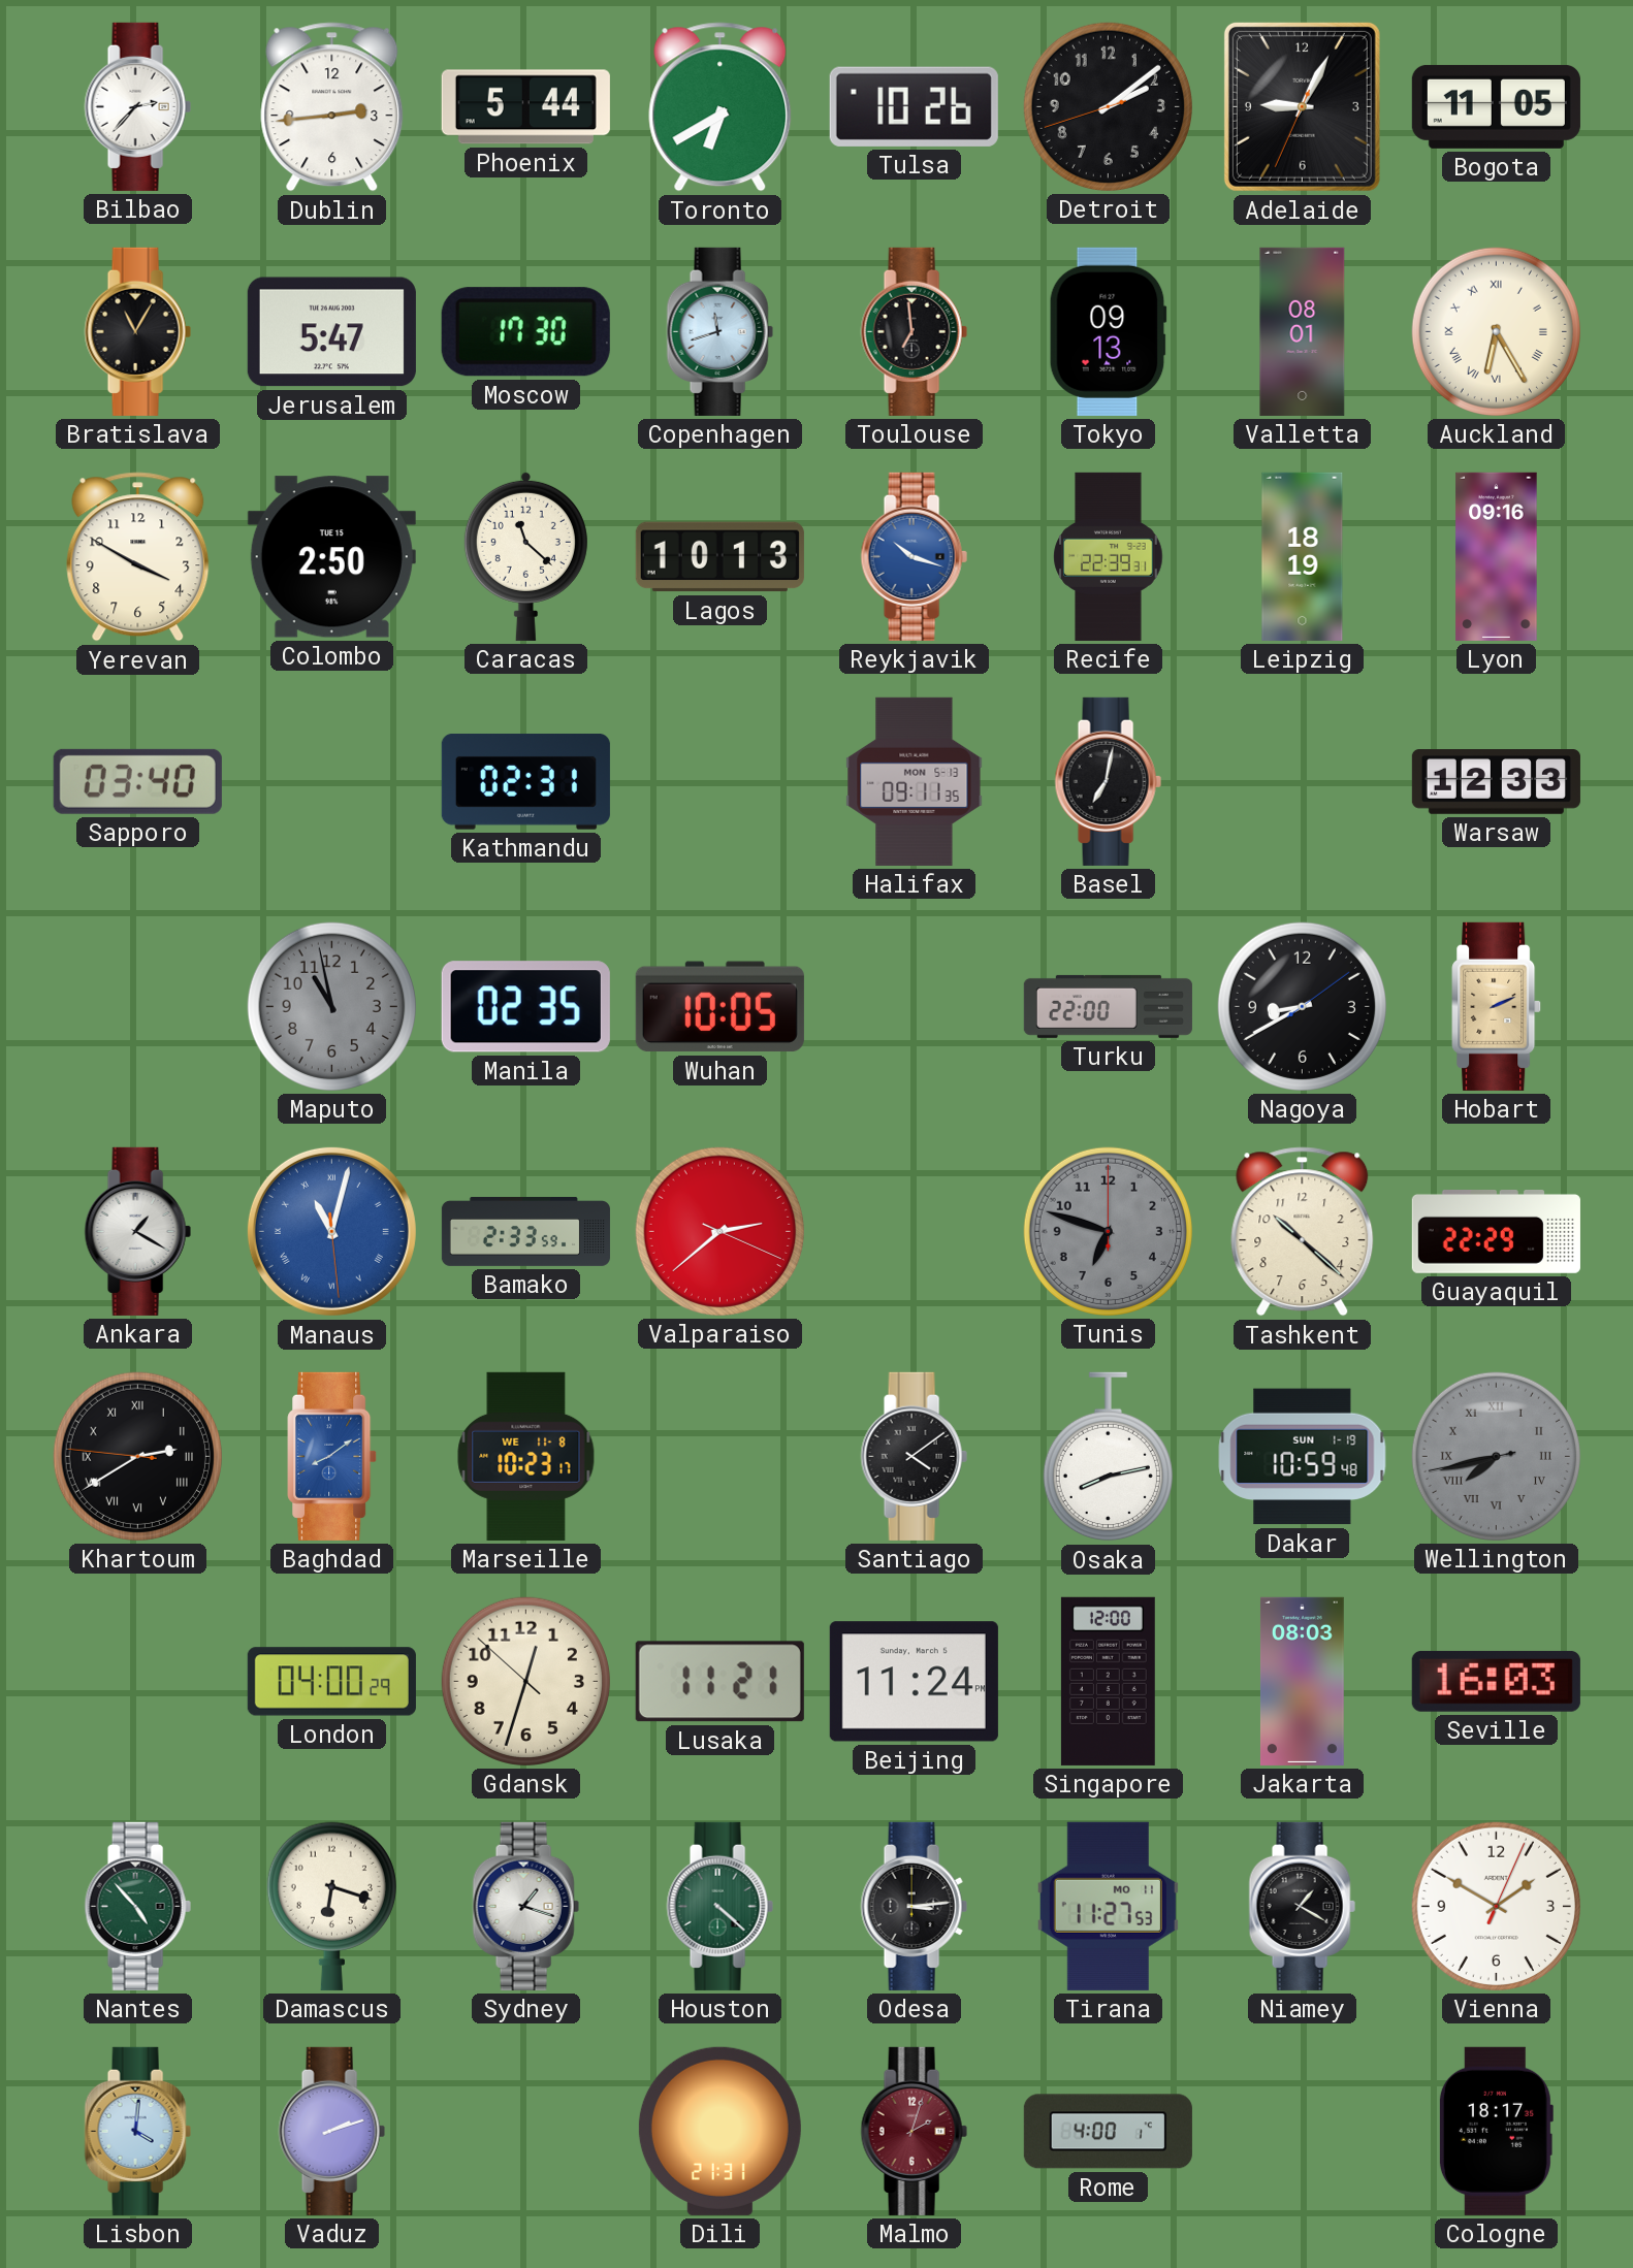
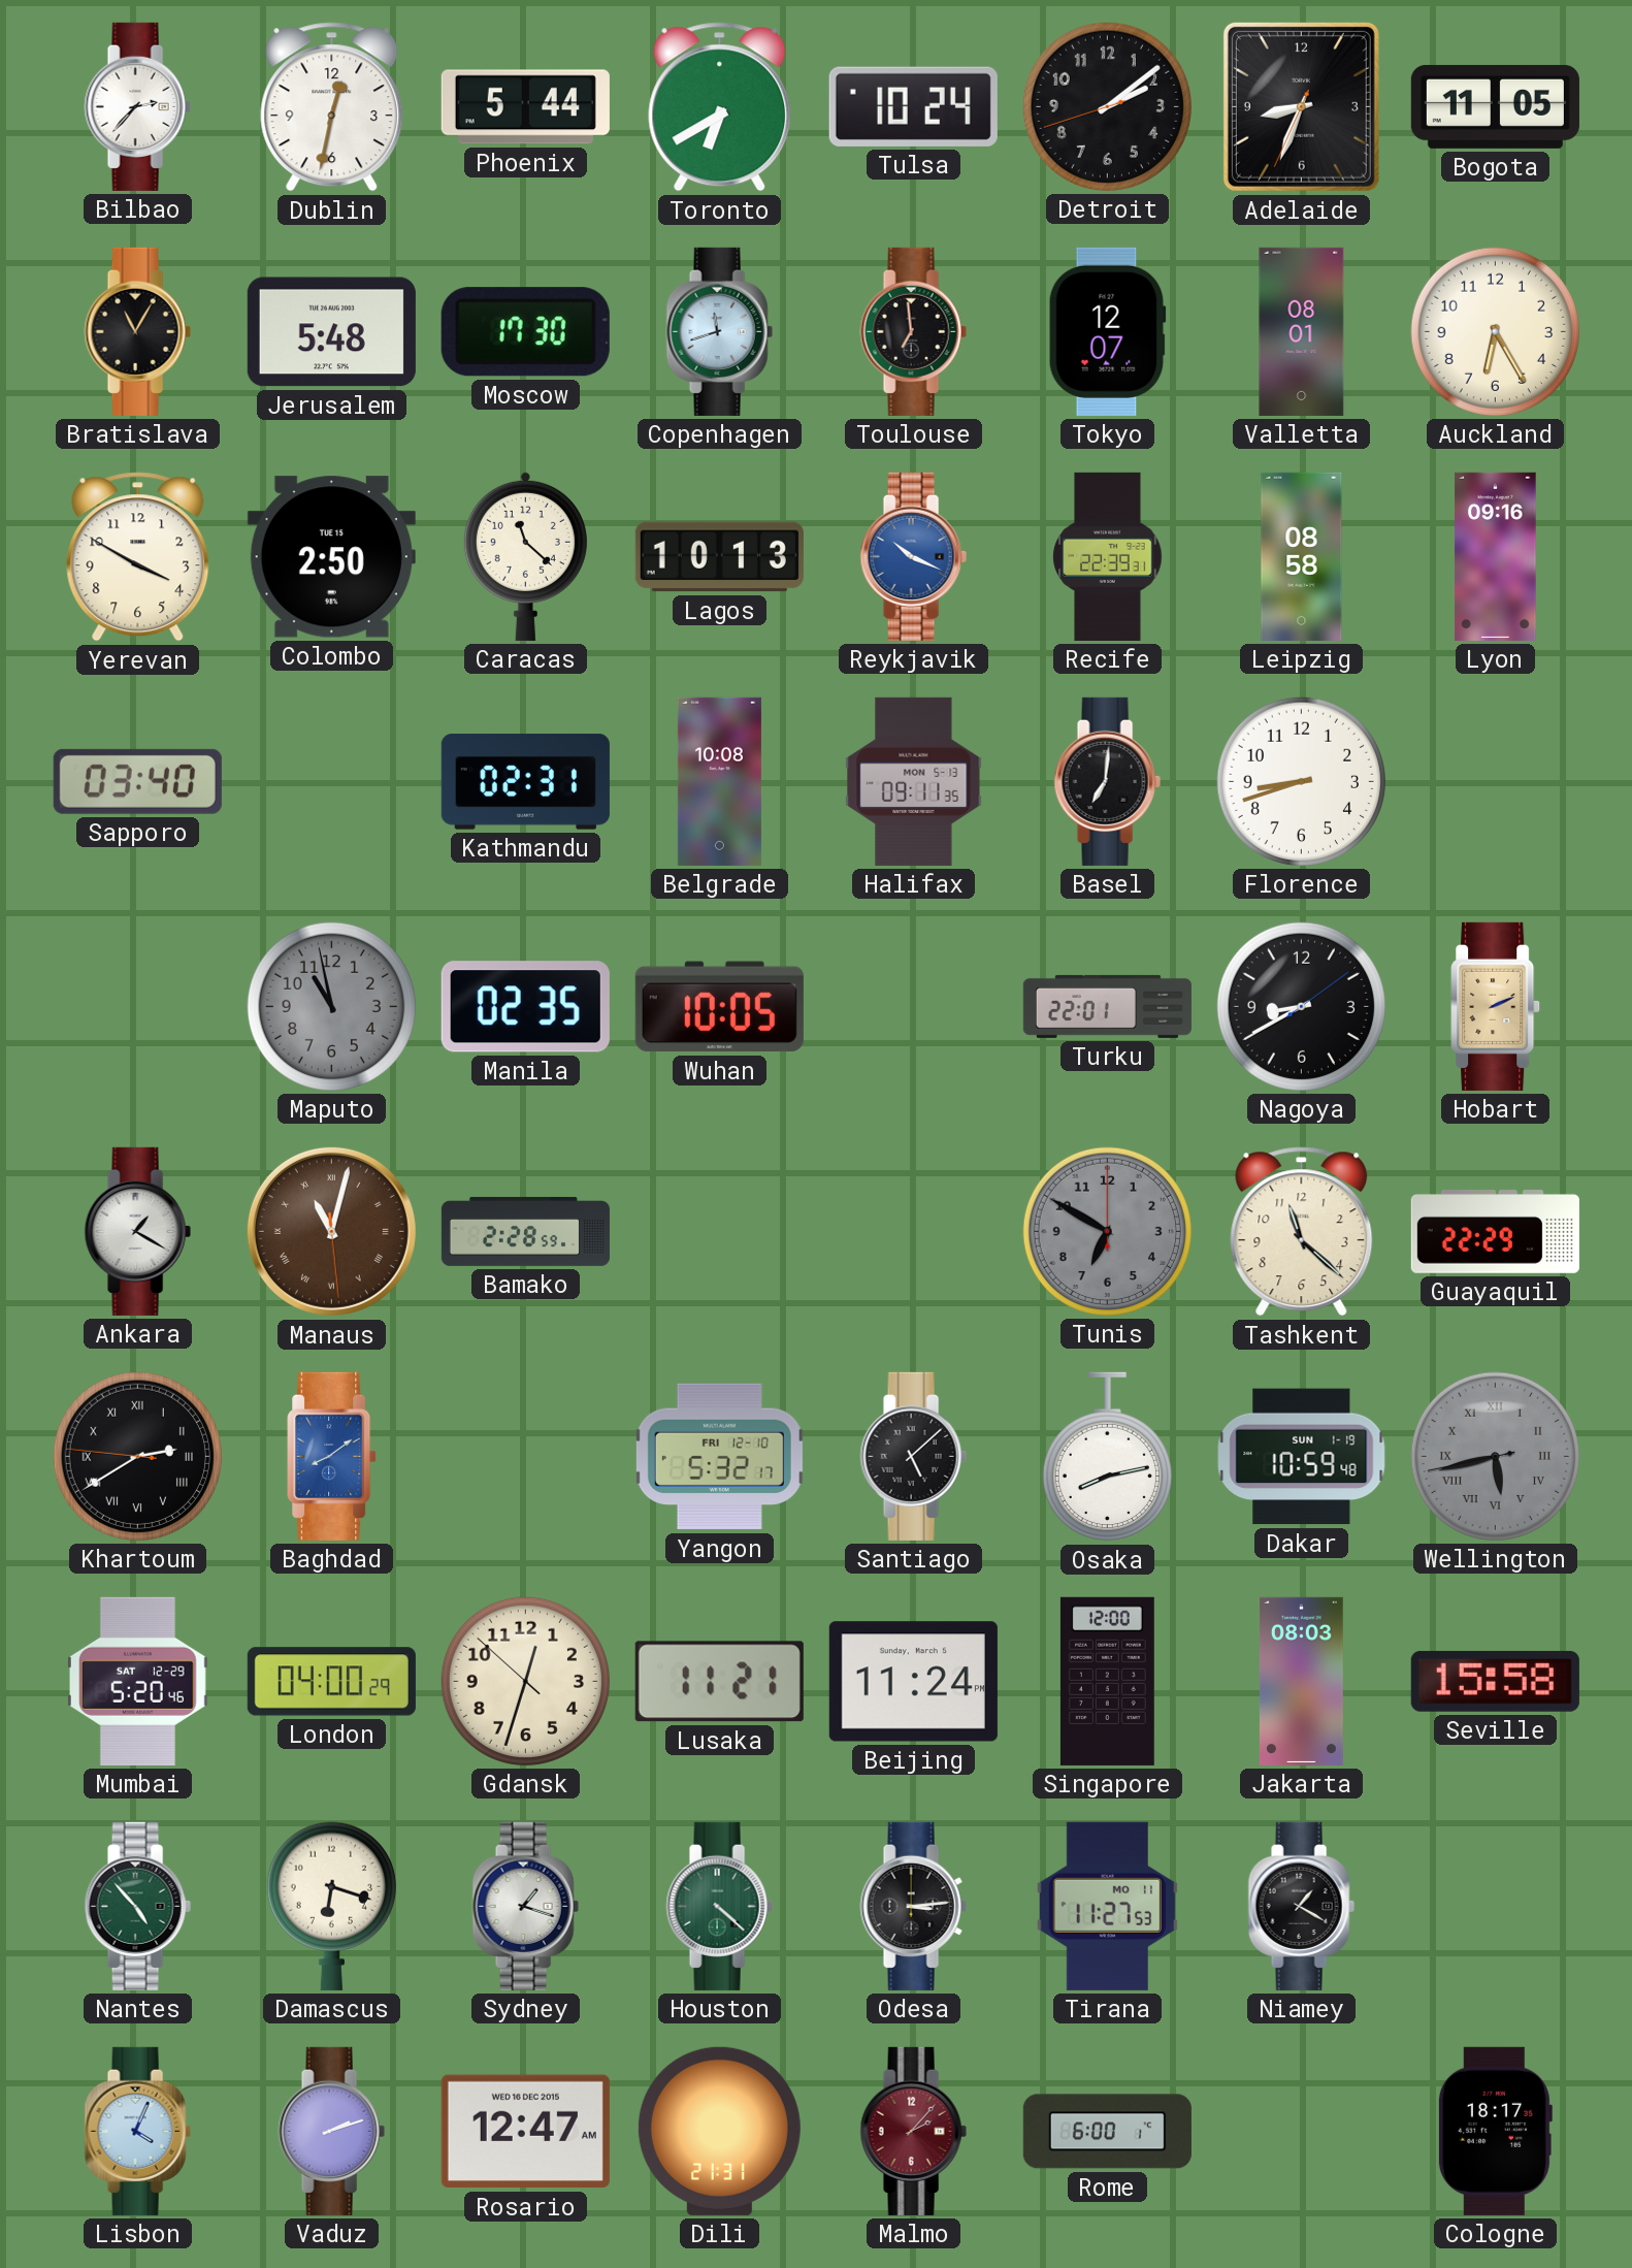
Dublin: 2:44 -> 12:32
Tulsa: 10:26 -> 10:24
Adelaide: 9:04 -> 8:33
Jerusalem: 5:47 -> 5:48
Tokyo: 09:13 -> 12:07
Auckland numerals: Roman -> Arabic
Reykjavik: 10:18 -> 10:19
Leipzig: 18:19 -> 08:58
Belgrade: none -> 10:08
Basel: 7:02 -> 7:01
Florence: none -> 8:42
Warsaw: 12:33 -> none
Turku: 22:00 -> 22:01
Manaus dial: blue -> brown
Bamako: 2:33 -> 2:28
Valparaiso: 2:38 -> none
Tunis: 6:48 -> 6:50
Tashkent: 10:22 -> 11:22
Marseille: 10:23 -> none
Yangon: none -> 5:32
Santiago: 4:09 -> 5:08
Wellington: 7:42 -> 5:42
Mumbai: none -> 5:20
Seville: 16:03 -> 15:58
Vienna: 1:50 -> none
Lisbon: 4:01 -> 4:04
Rosario: none -> 12:47
Malmo: 2:03 -> 2:07
Rome: 4:00 -> 6:00
